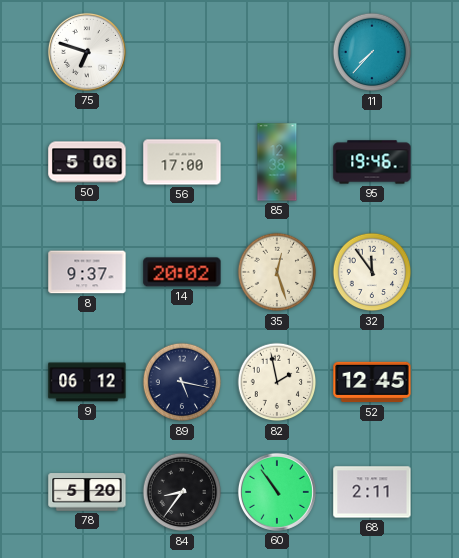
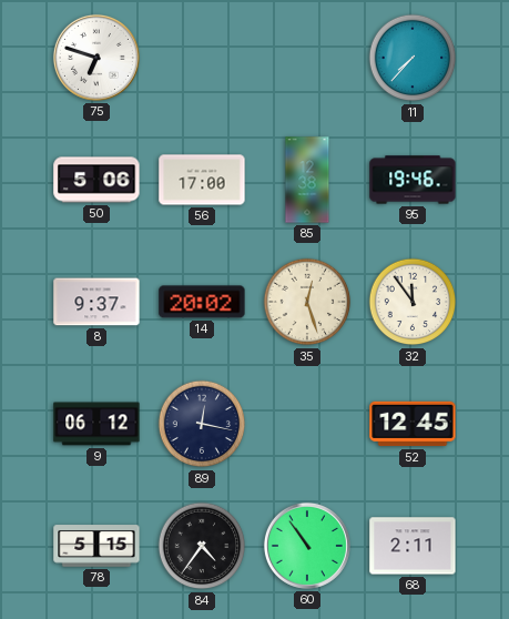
89: 5:17 -> 12:17
82: 1:58 -> none
78: 5:20 -> 5:15
84: 8:36 -> 4:36
